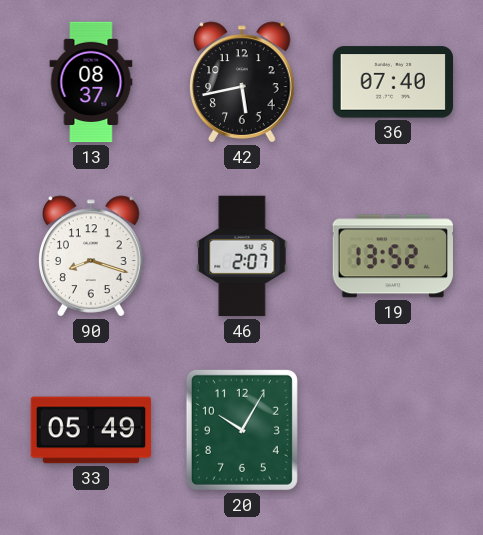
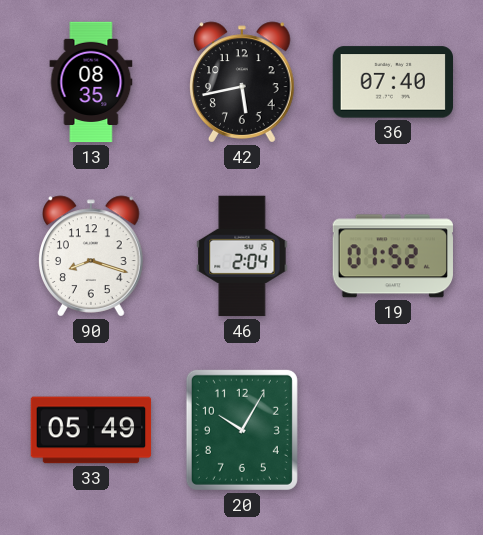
13: 08:37 -> 08:35
46: 2:07 -> 2:04
19: 13:52 -> 01:52
